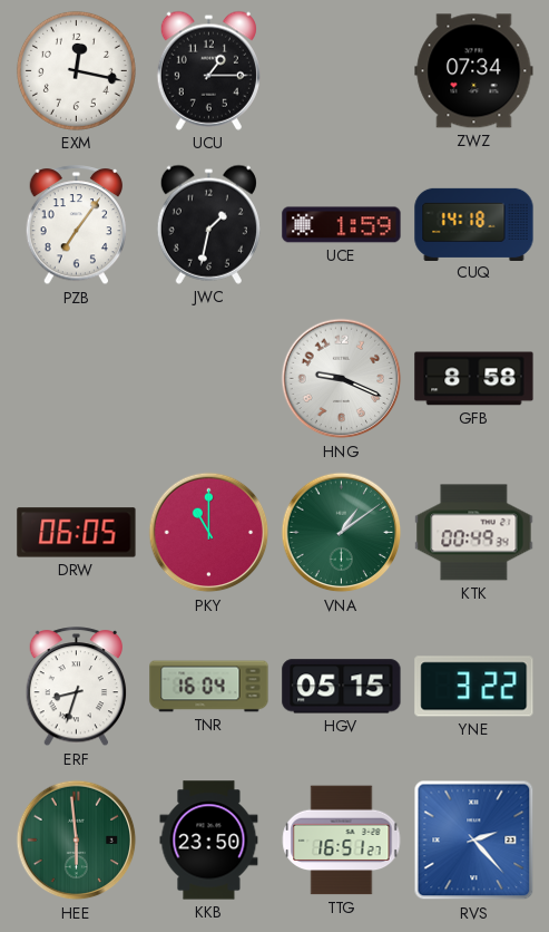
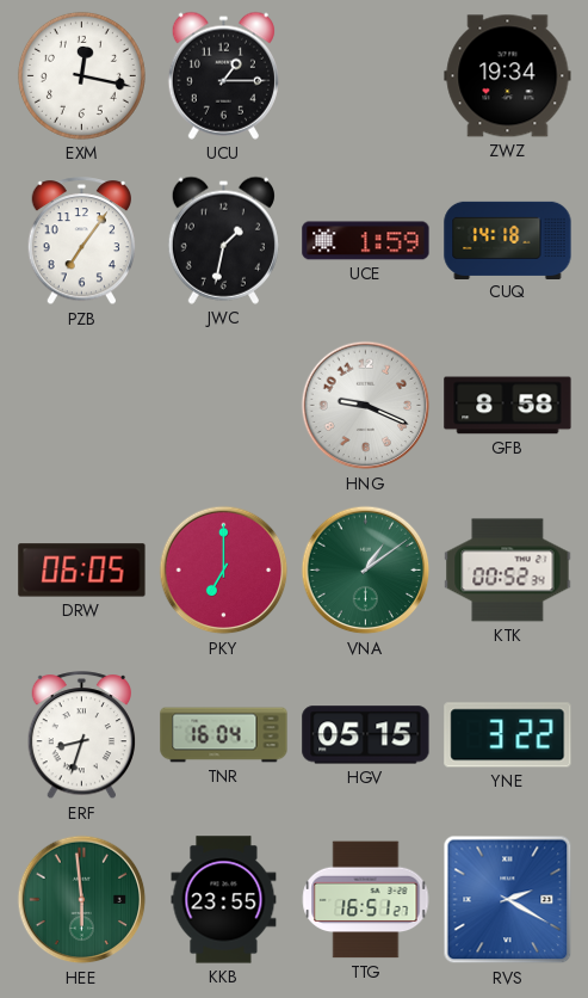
ZWZ: 07:34 -> 19:34
PKY: 11:00 -> 7:00
KTK: 00:49 -> 00:52
KKB: 23:50 -> 23:55
RVS: 2:23 -> 2:20
